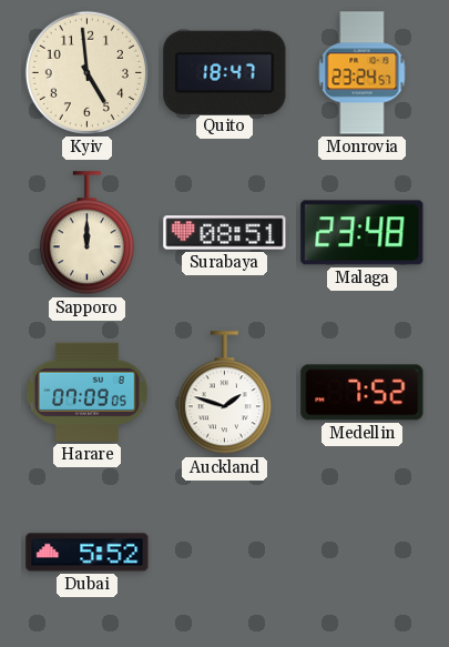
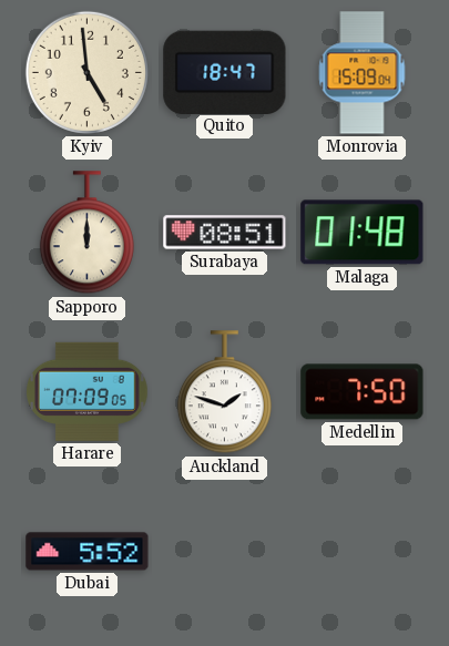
Monrovia: 23:24 -> 15:09
Malaga: 23:48 -> 01:48
Medellin: 7:52 -> 7:50
